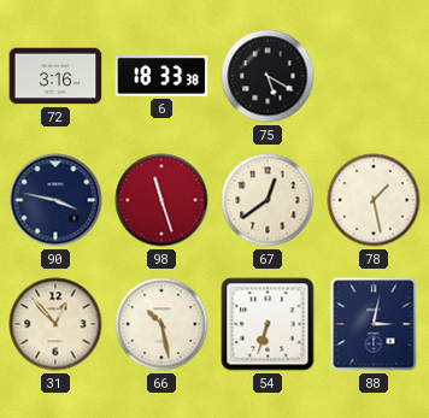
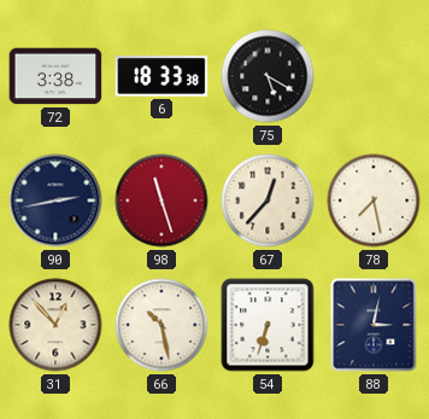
72: 3:16 -> 3:38
90: 3:47 -> 2:43
67: 12:39 -> 12:37
78: 1:28 -> 7:28
